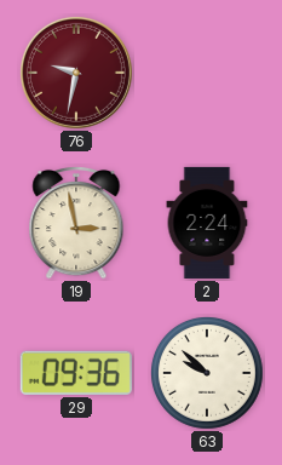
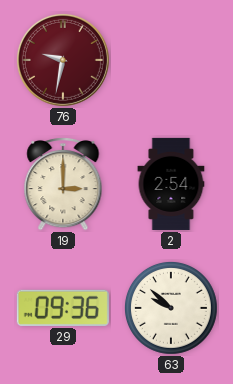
19: 2:58 -> 3:00
2: 2:24 -> 2:54
